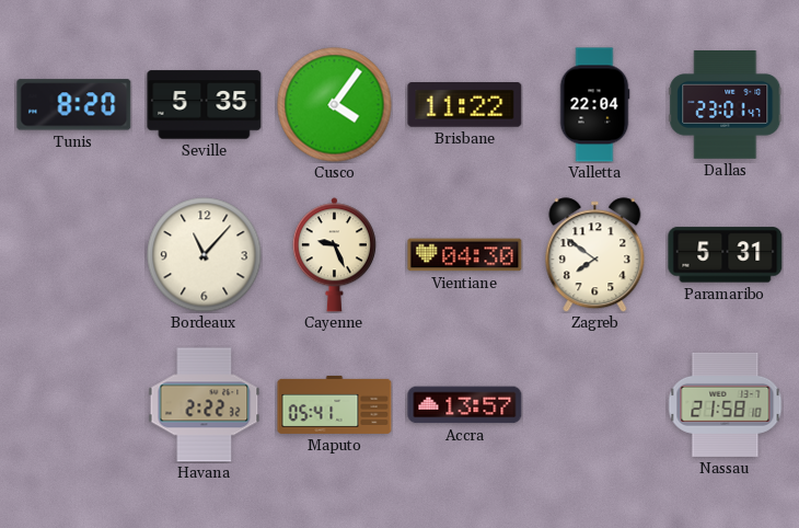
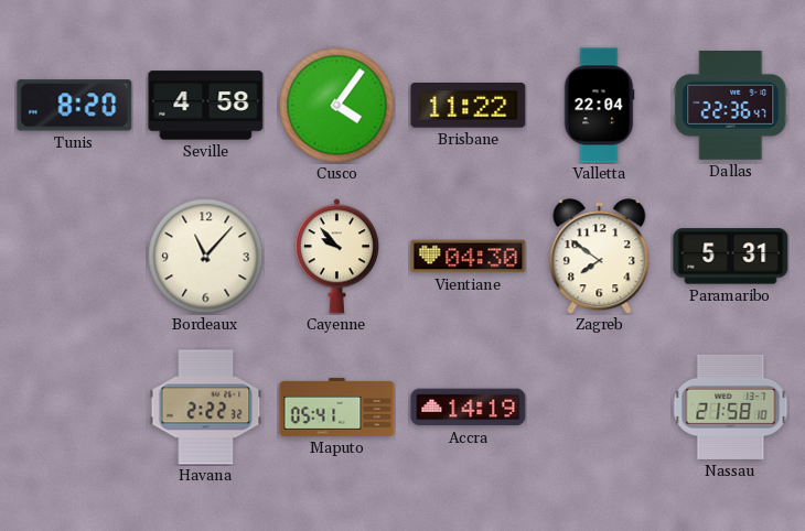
Seville: 5:35 -> 4:58
Dallas: 23:01 -> 22:36
Cayenne: 9:26 -> 9:53
Accra: 13:57 -> 14:19
